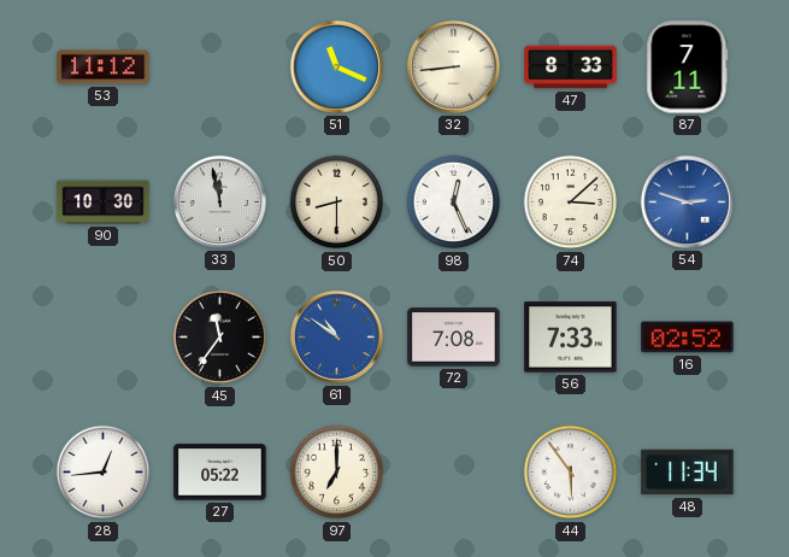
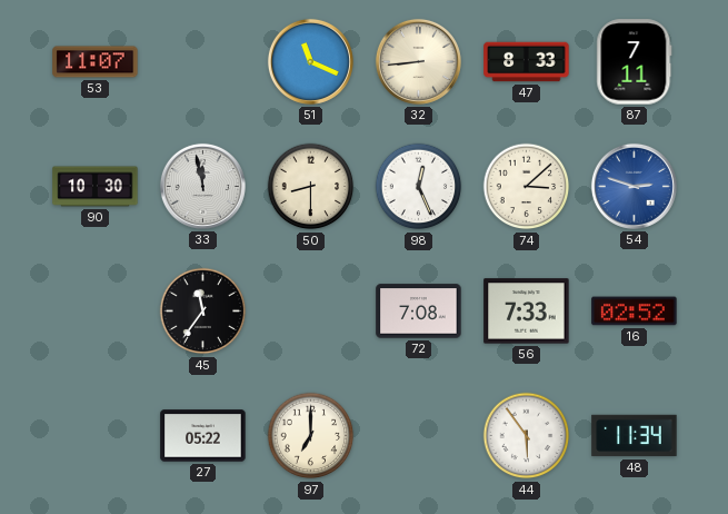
53: 11:12 -> 11:07
61: 10:51 -> none
28: 12:44 -> none
